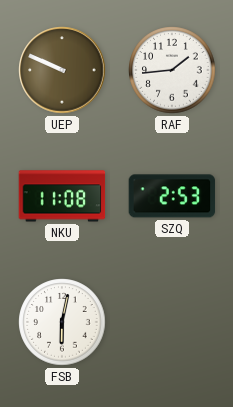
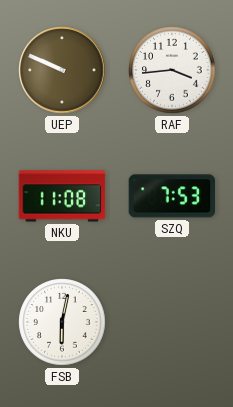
RAF: 1:44 -> 3:44
SZQ: 2:53 -> 7:53
